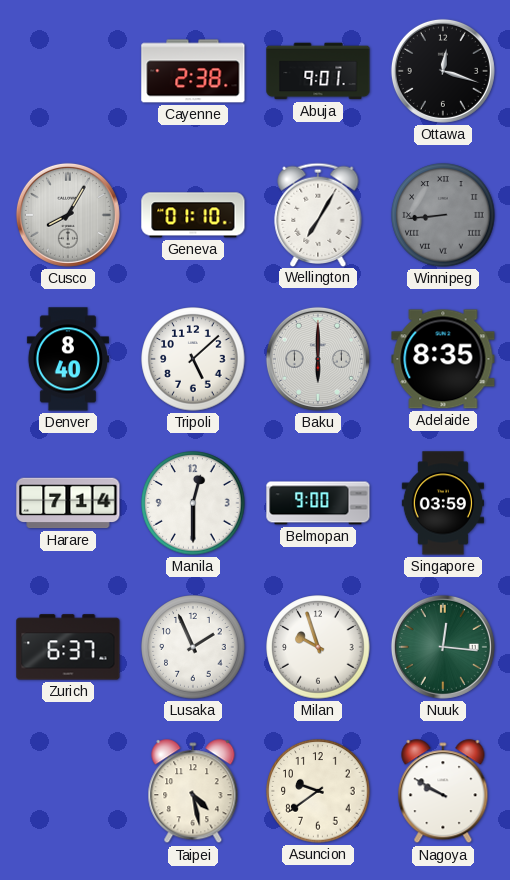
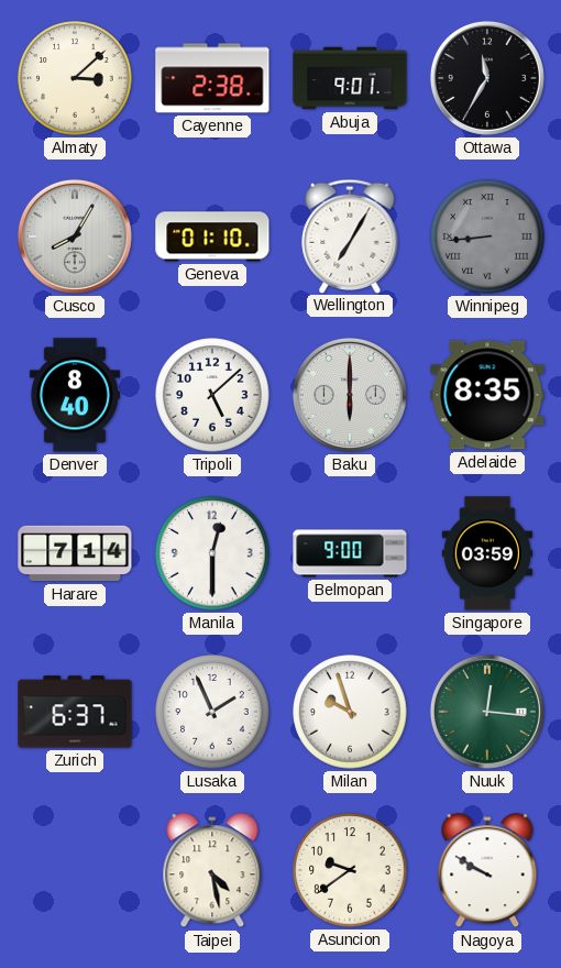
Almaty: none -> 3:08
Ottawa: 12:18 -> 11:35
